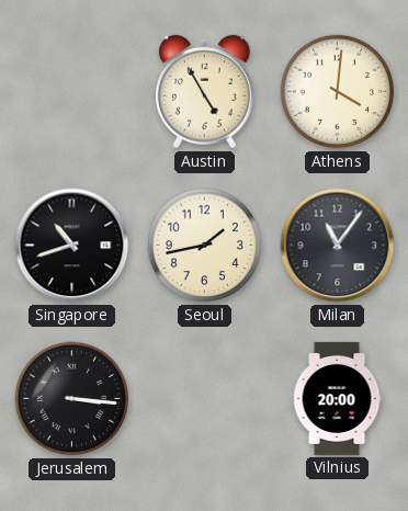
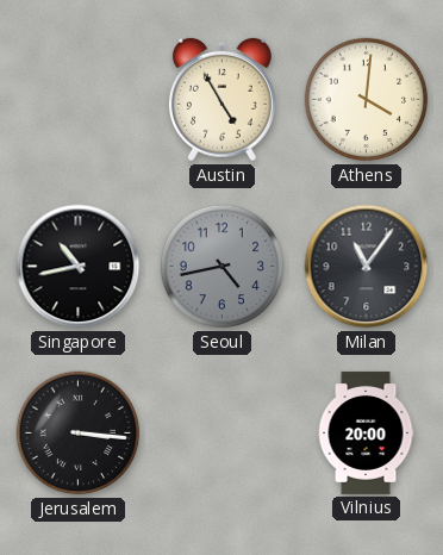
Singapore: 10:42 -> 10:43
Seoul: 1:43 -> 4:43
Seoul dial: cream -> grey
